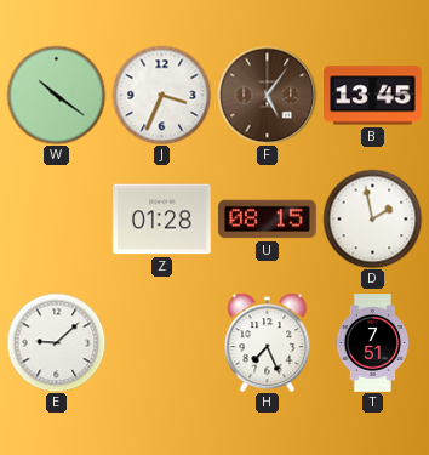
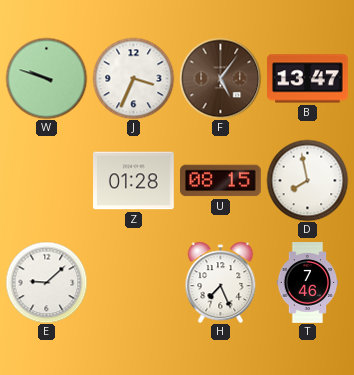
W: 10:21 -> 9:48
B: 13:45 -> 13:47
D: 1:58 -> 7:58
T: 7:51 -> 7:46
